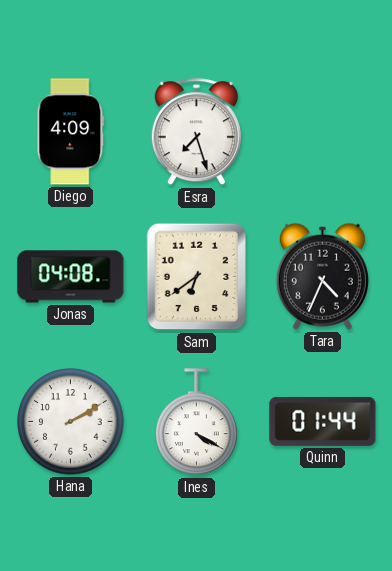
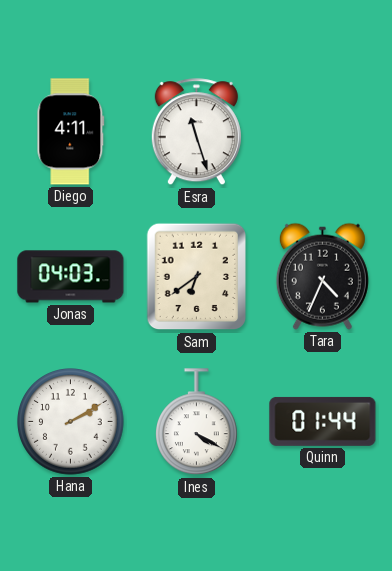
Diego: 4:09 -> 4:11
Esra: 7:27 -> 11:27
Jonas: 04:08 -> 04:03
